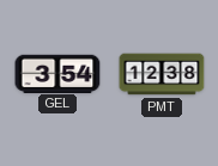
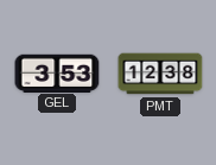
GEL: 3:54 -> 3:53
